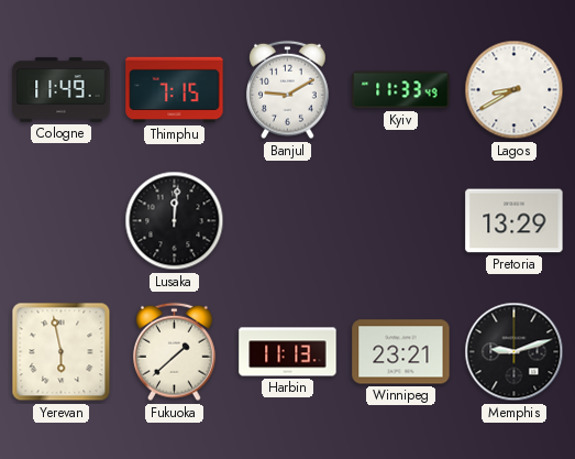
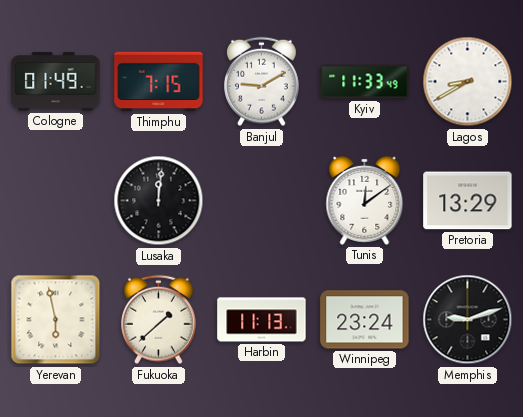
Cologne: 11:49 -> 01:49
Tunis: none -> 12:09
Winnipeg: 23:21 -> 23:24
